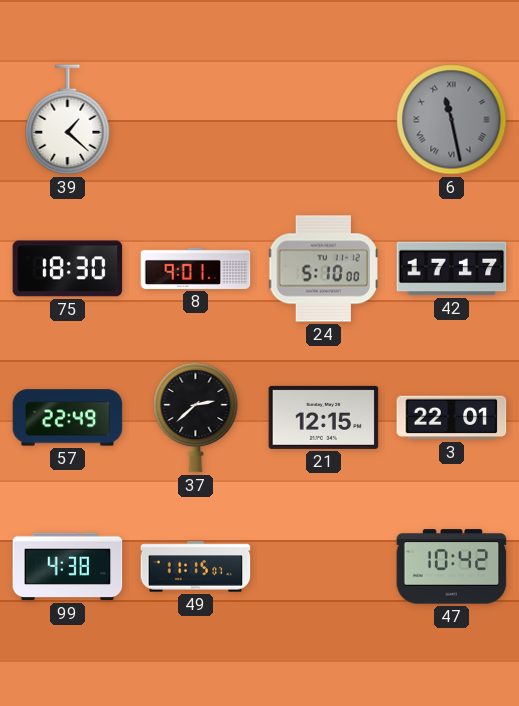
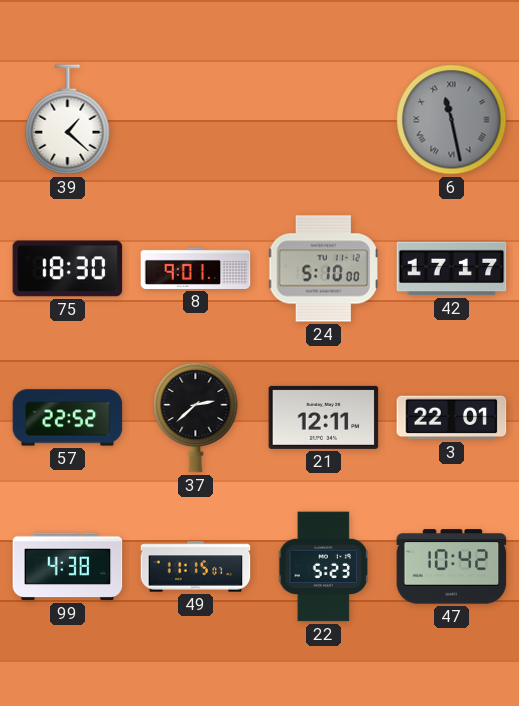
57: 22:49 -> 22:52
21: 12:15 -> 12:11
22: none -> 5:23
